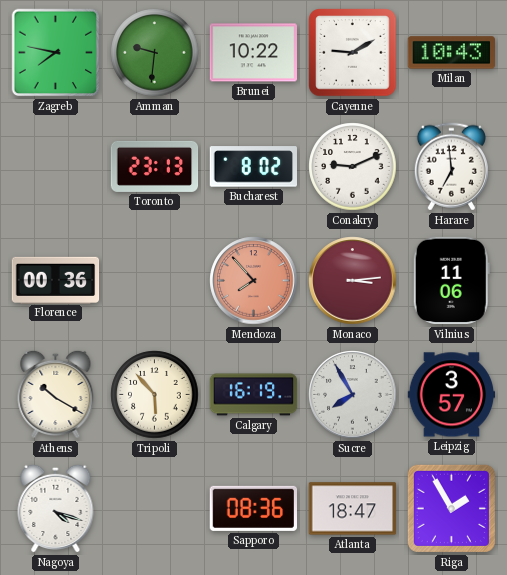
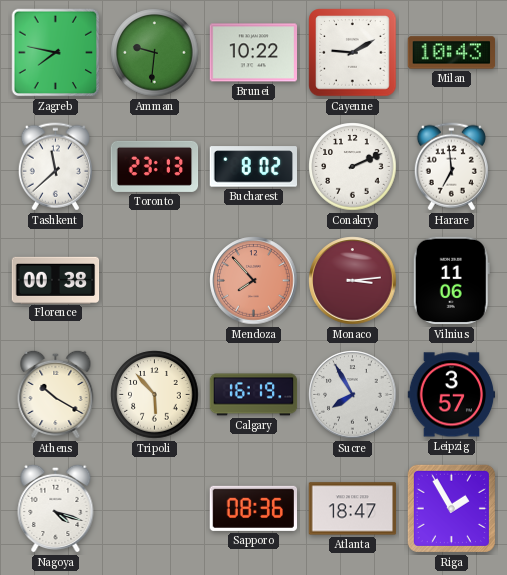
Tashkent: none -> 11:38
Conakry: 9:11 -> 2:11
Florence: 00:36 -> 00:38
